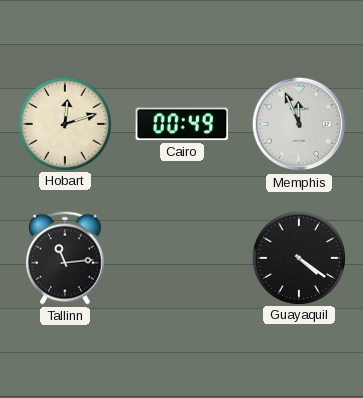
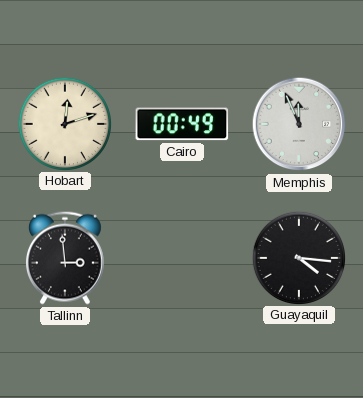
Tallinn: 11:14 -> 2:59
Guayaquil: 4:21 -> 4:16
